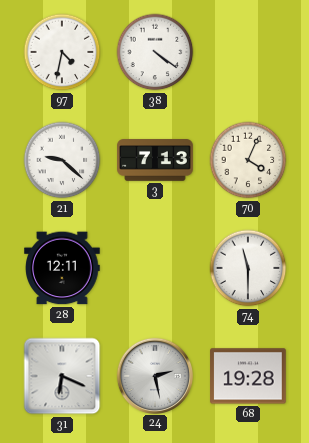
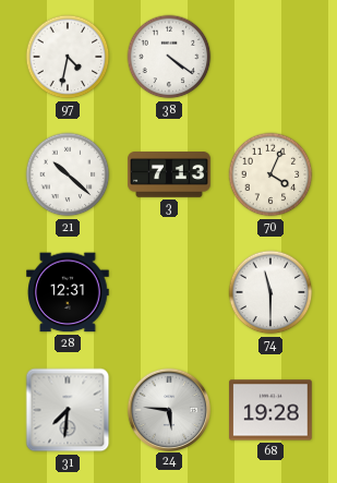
21: 9:22 -> 10:22
28: 12:11 -> 12:31
31: 6:19 -> 7:31
24: 2:28 -> 5:46
